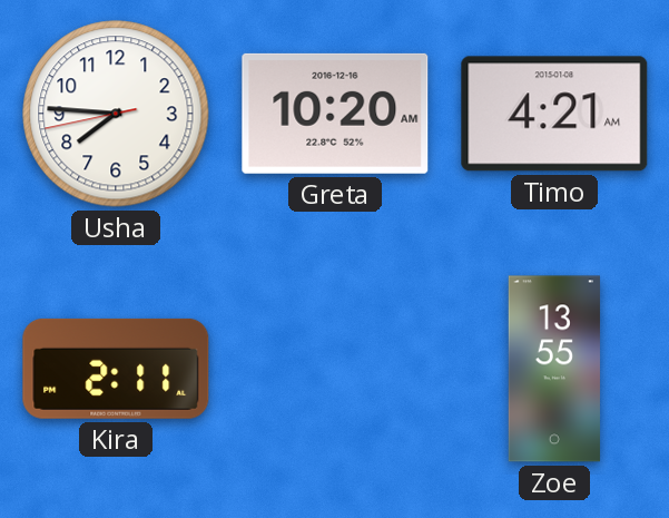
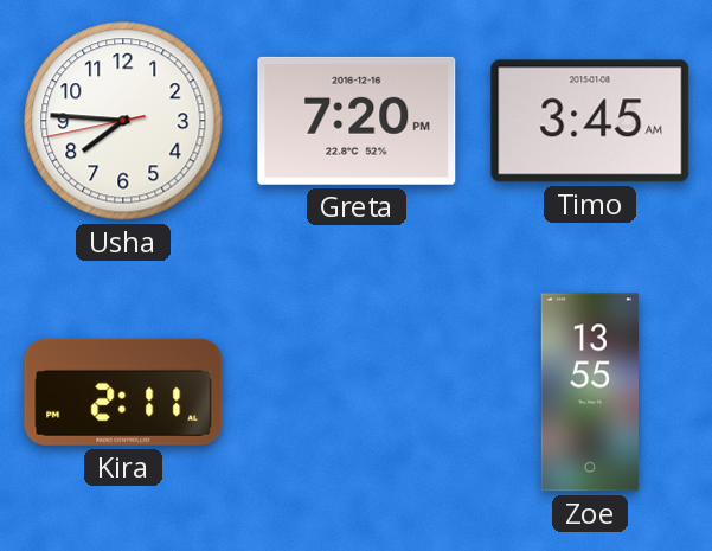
Greta: 10:20 -> 7:20
Timo: 4:21 -> 3:45
